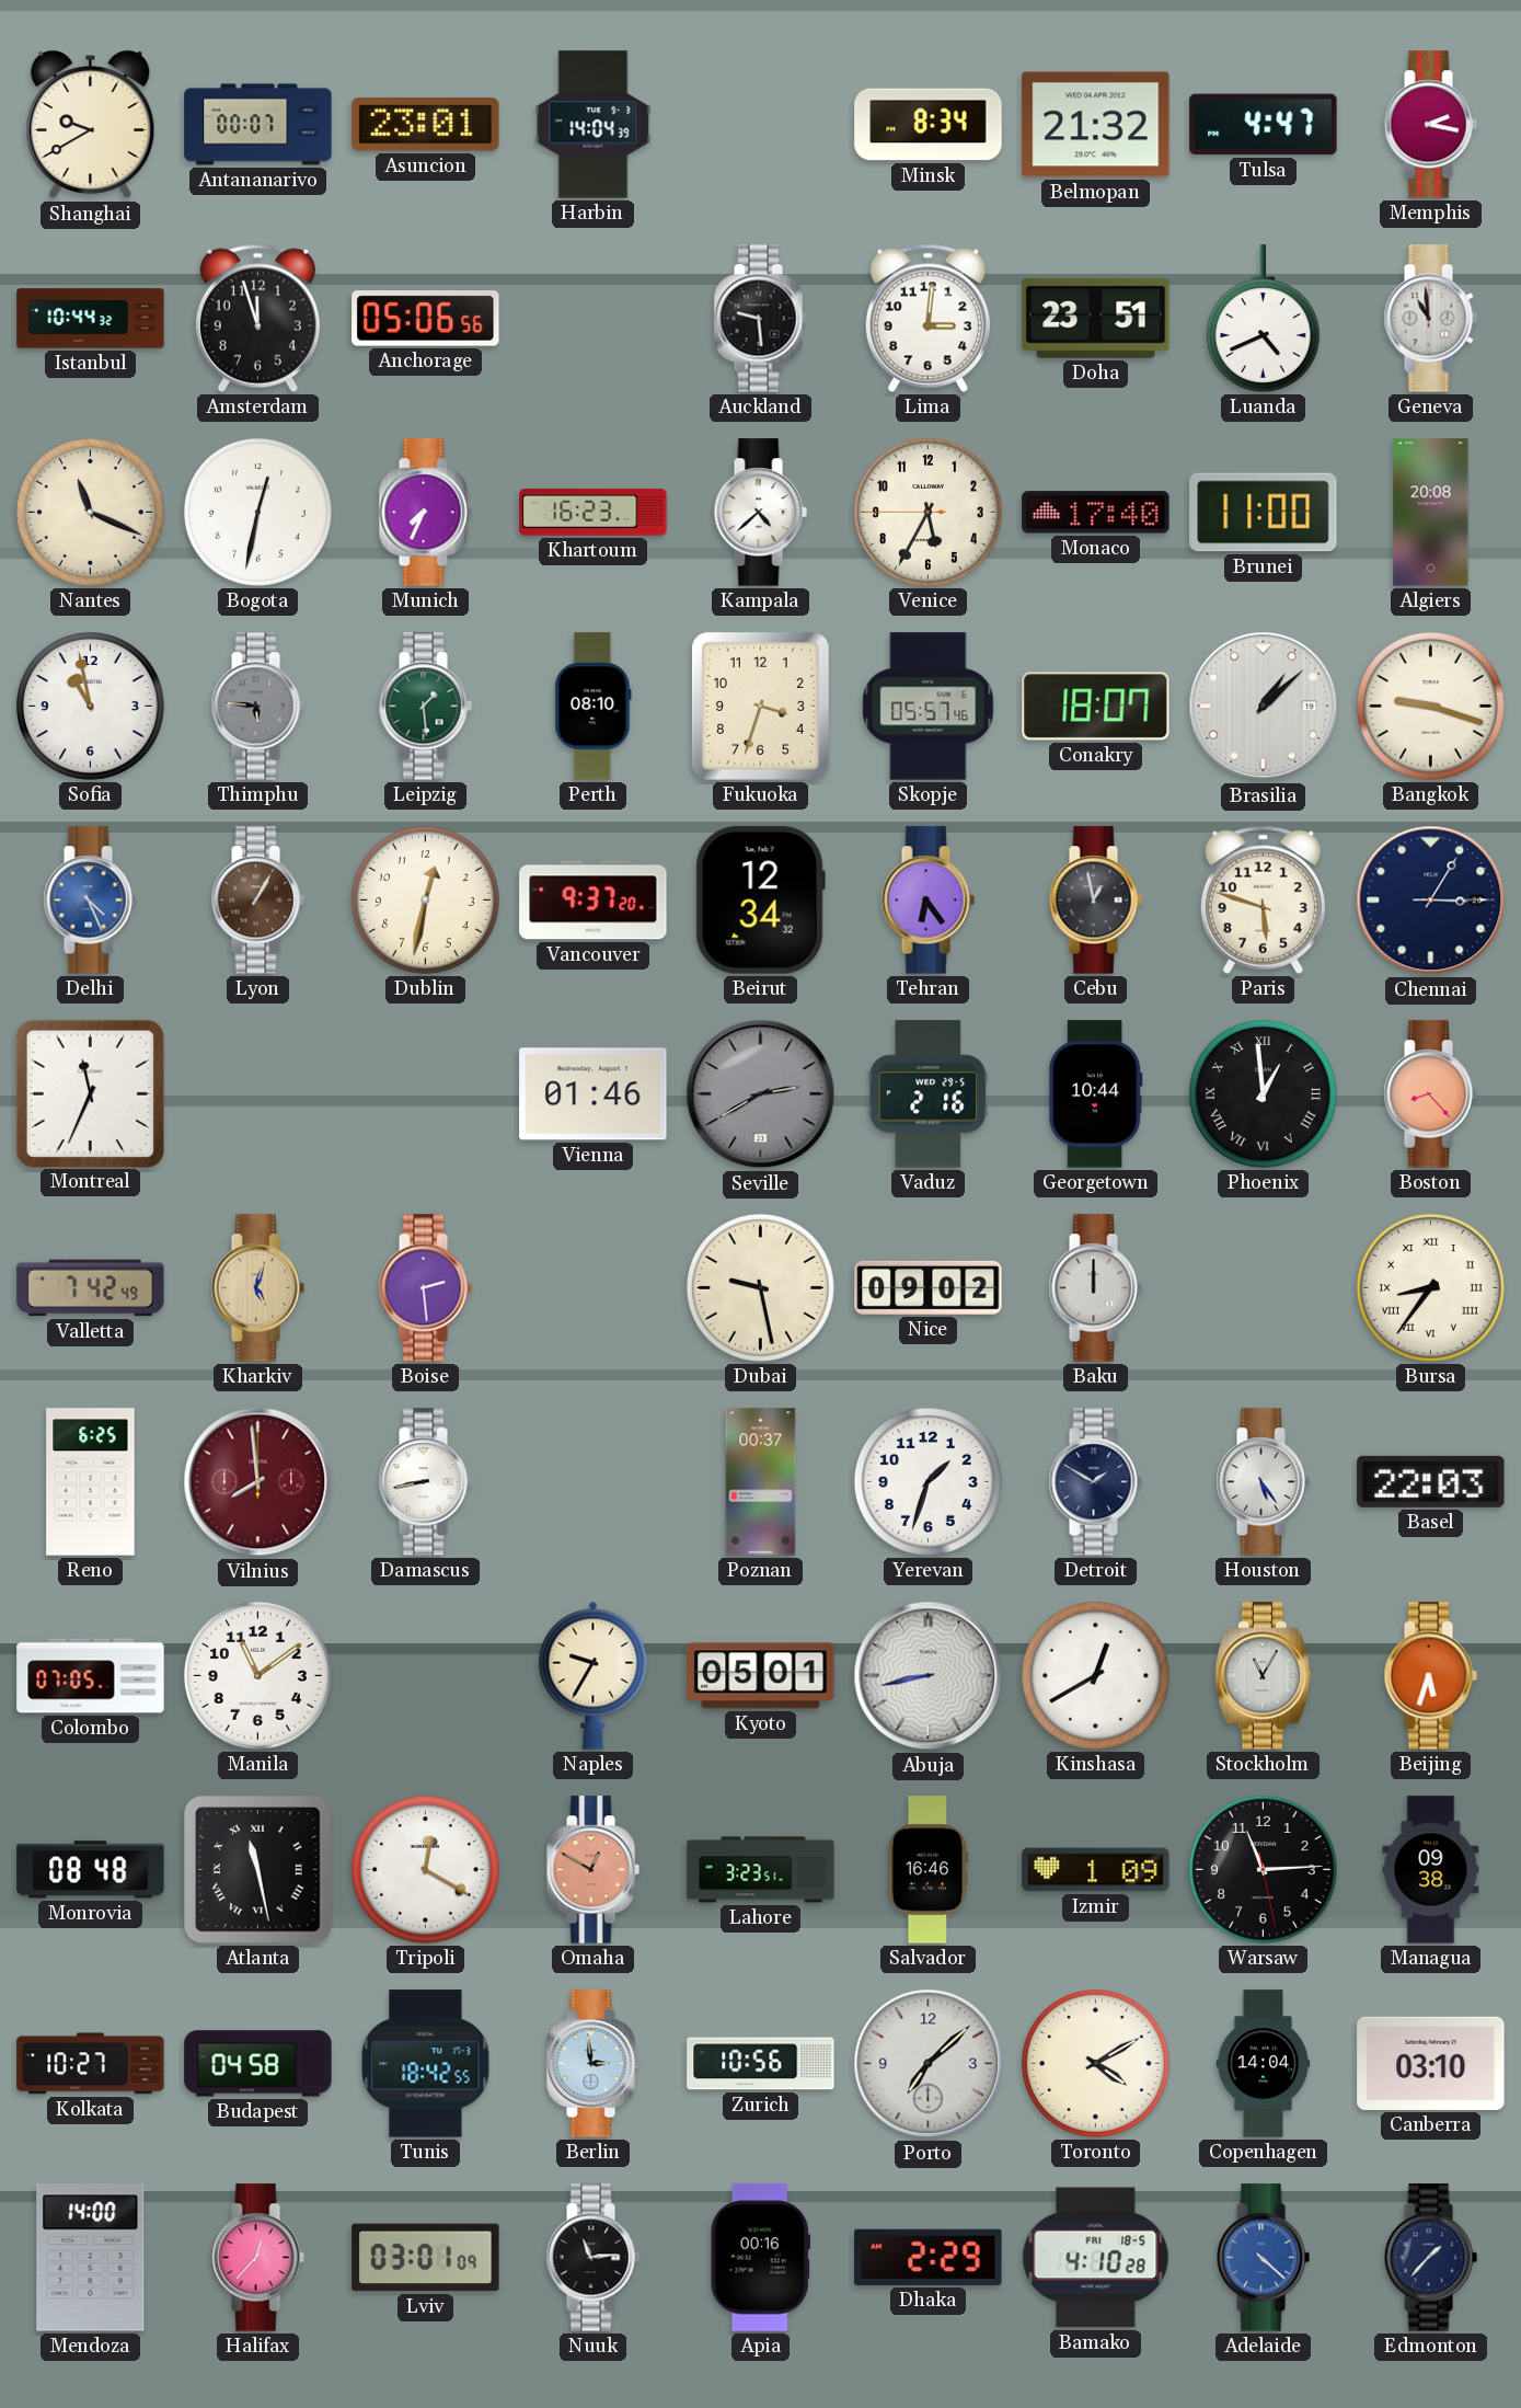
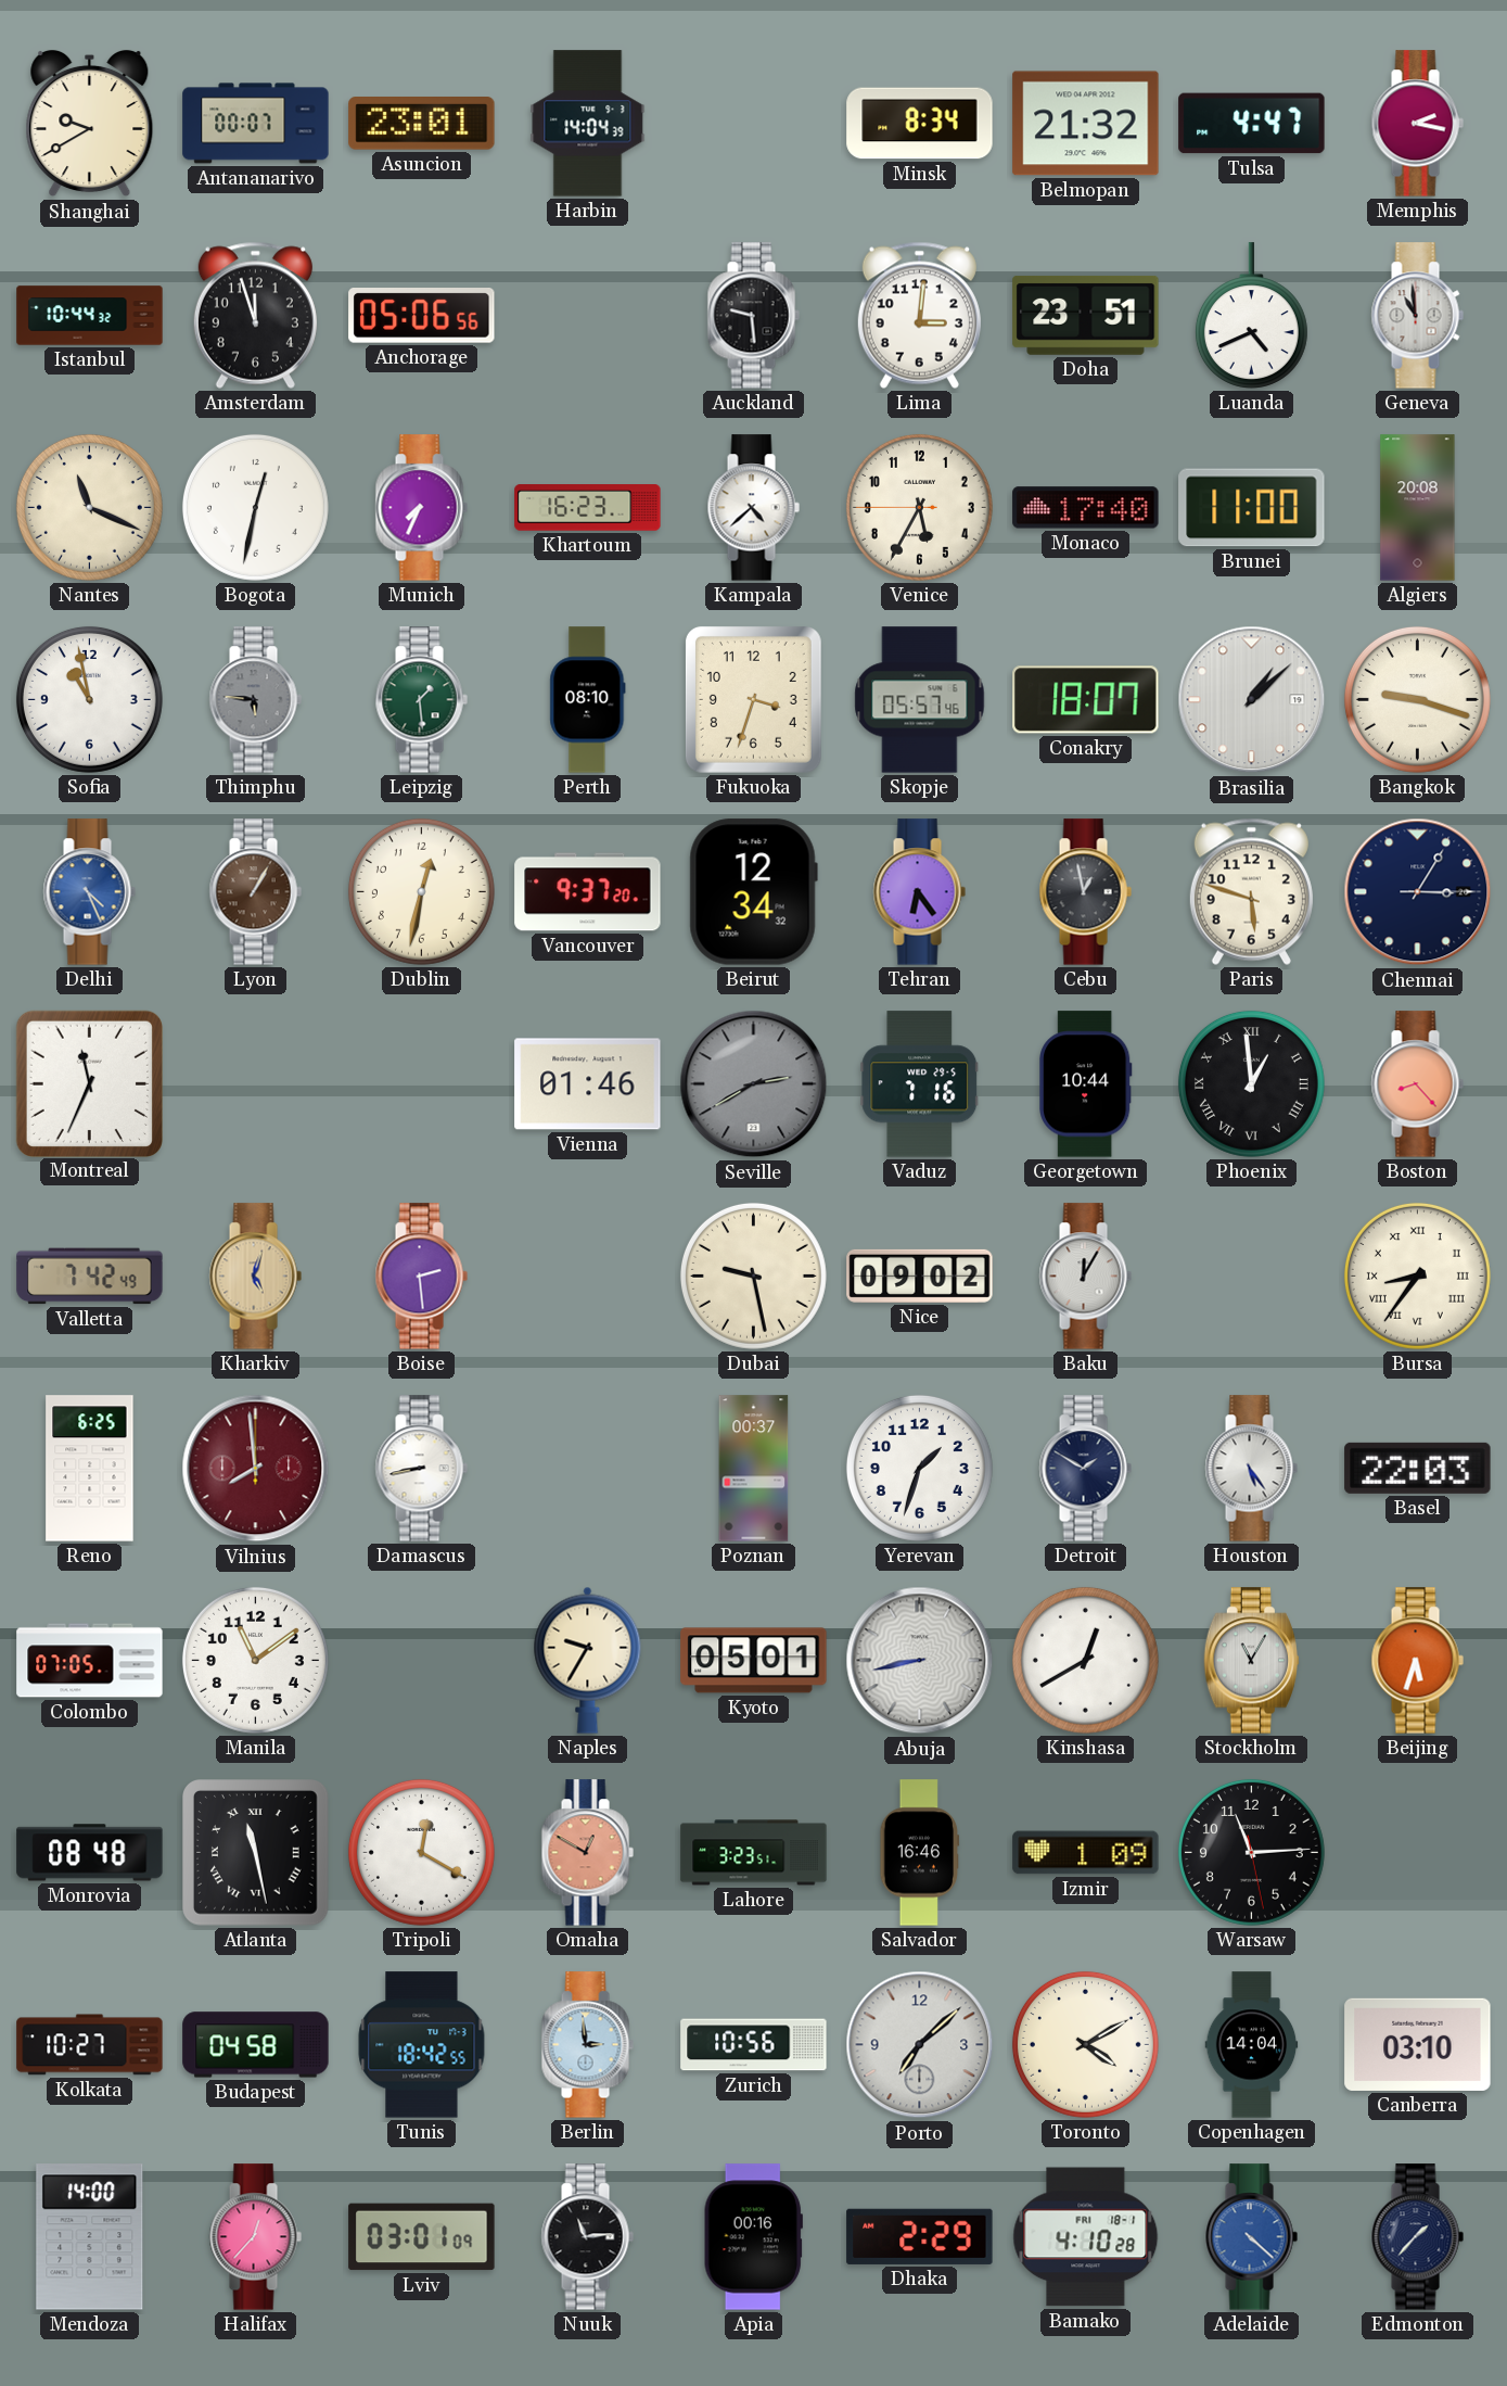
Vaduz: 2:16 -> 7:16
Baku: 12:00 -> 12:05
Managua: 09:38 -> none
Bamako date: FRI 18-5 -> FRI 18-1
